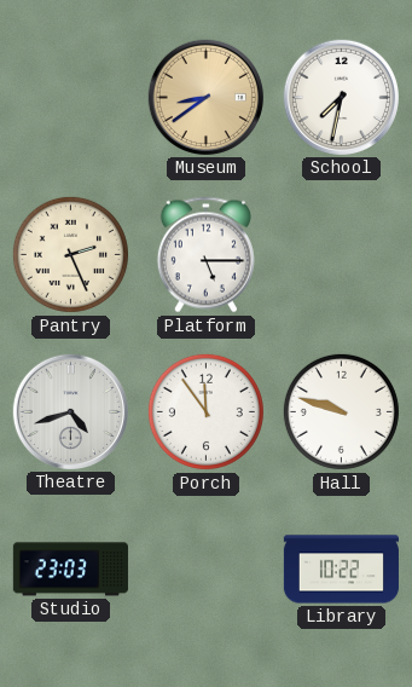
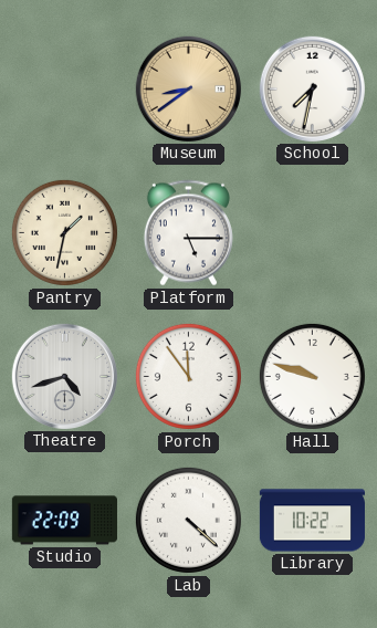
Pantry: 2:26 -> 1:32
Studio: 23:03 -> 22:09
Lab: none -> 4:22
